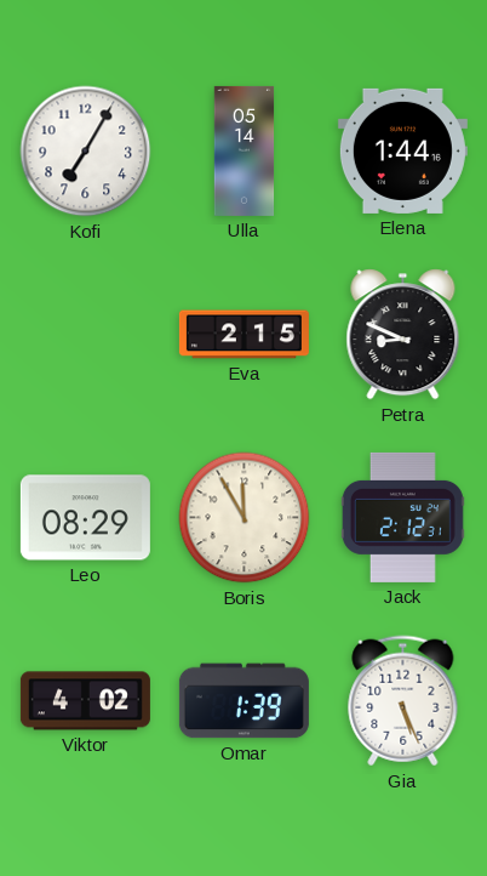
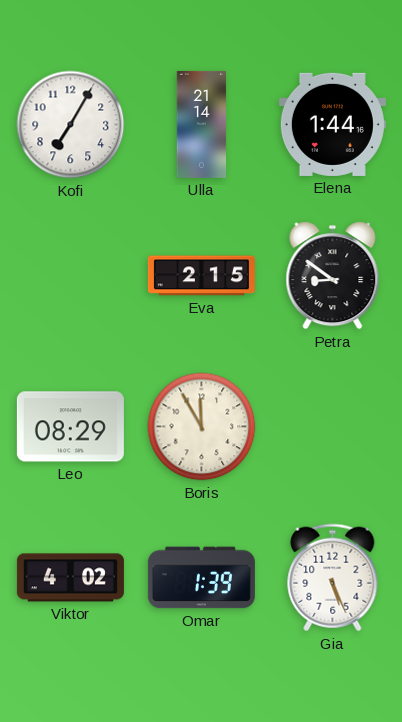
Ulla: 05:14 -> 21:14
Petra: 8:49 -> 8:51
Jack: 2:12 -> none
